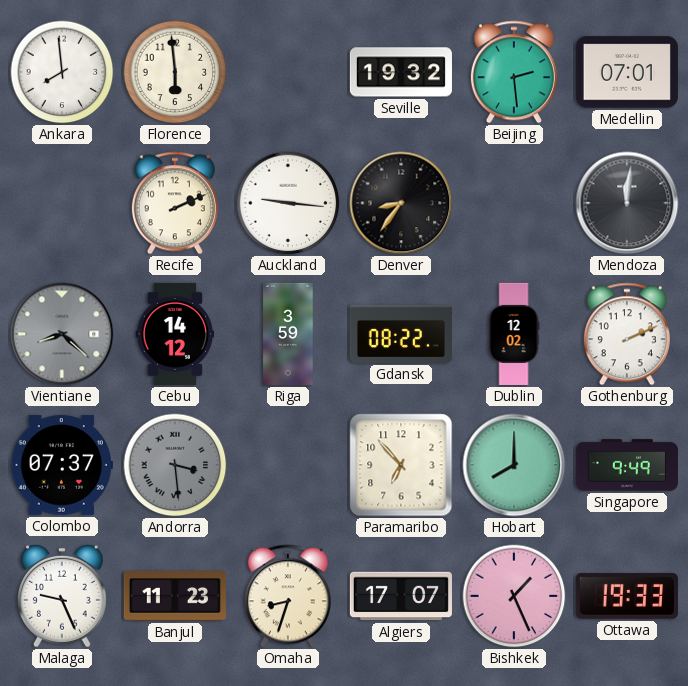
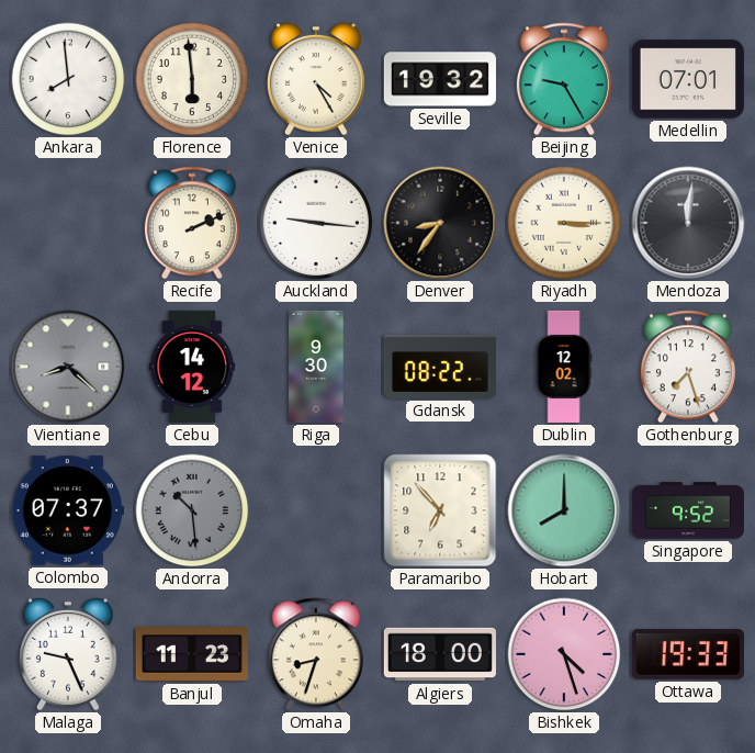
Venice: none -> 4:25
Beijing: 2:29 -> 9:25
Riyadh: none -> 3:15
Riga: 3:59 -> 9:30
Gothenburg: 2:11 -> 7:27
Andorra: 3:29 -> 10:29
Singapore: 9:49 -> 9:52
Algiers: 17:07 -> 18:00
Bishkek: 1:26 -> 4:27
